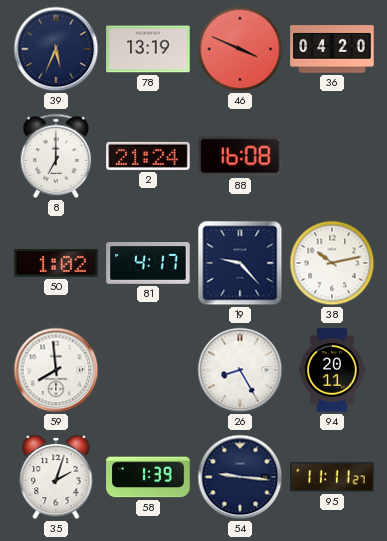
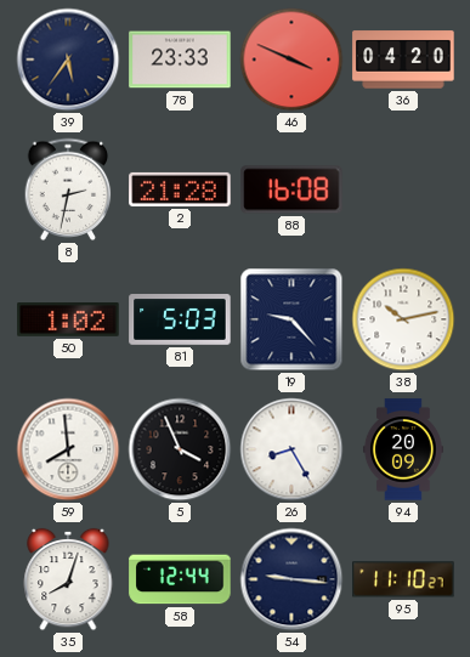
39: 5:34 -> 5:36
78: 13:19 -> 23:33
8: 7:00 -> 2:32
2: 21:24 -> 21:28
81: 4:17 -> 5:03
5: none -> 3:56
94: 20:11 -> 20:09
35: 2:03 -> 8:03
58: 1:39 -> 12:44
95: 11:11 -> 11:10
